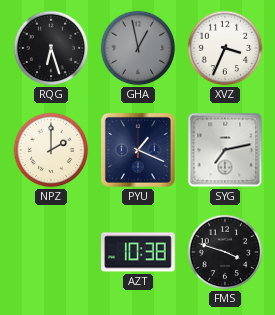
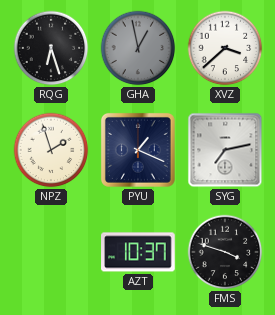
XVZ: 3:34 -> 3:38
NPZ: 2:00 -> 1:57
AZT: 10:38 -> 10:37
